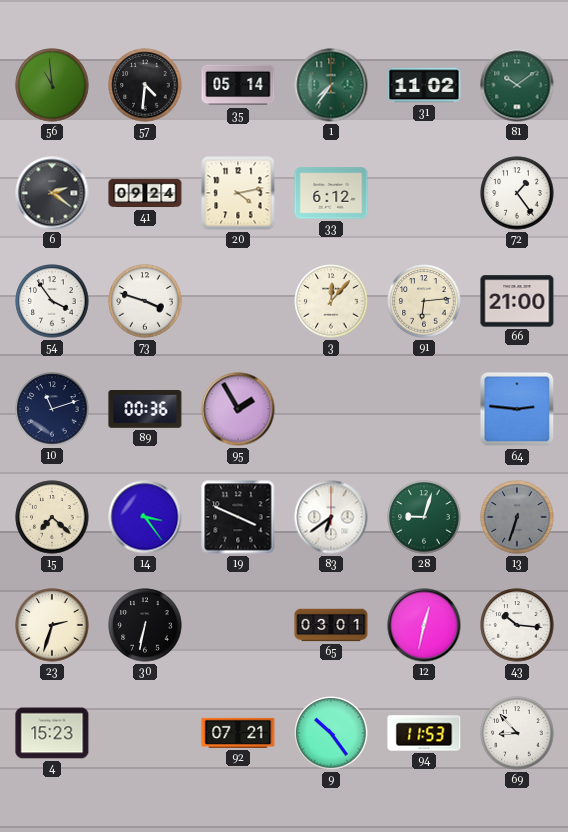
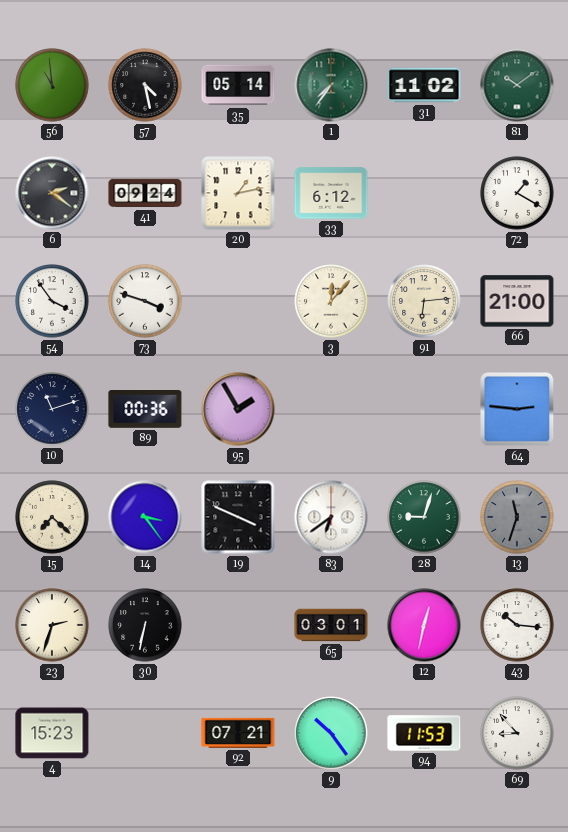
57: 4:31 -> 4:28
20: 4:13 -> 1:13
72: 1:24 -> 1:20
13: 6:33 -> 11:33
